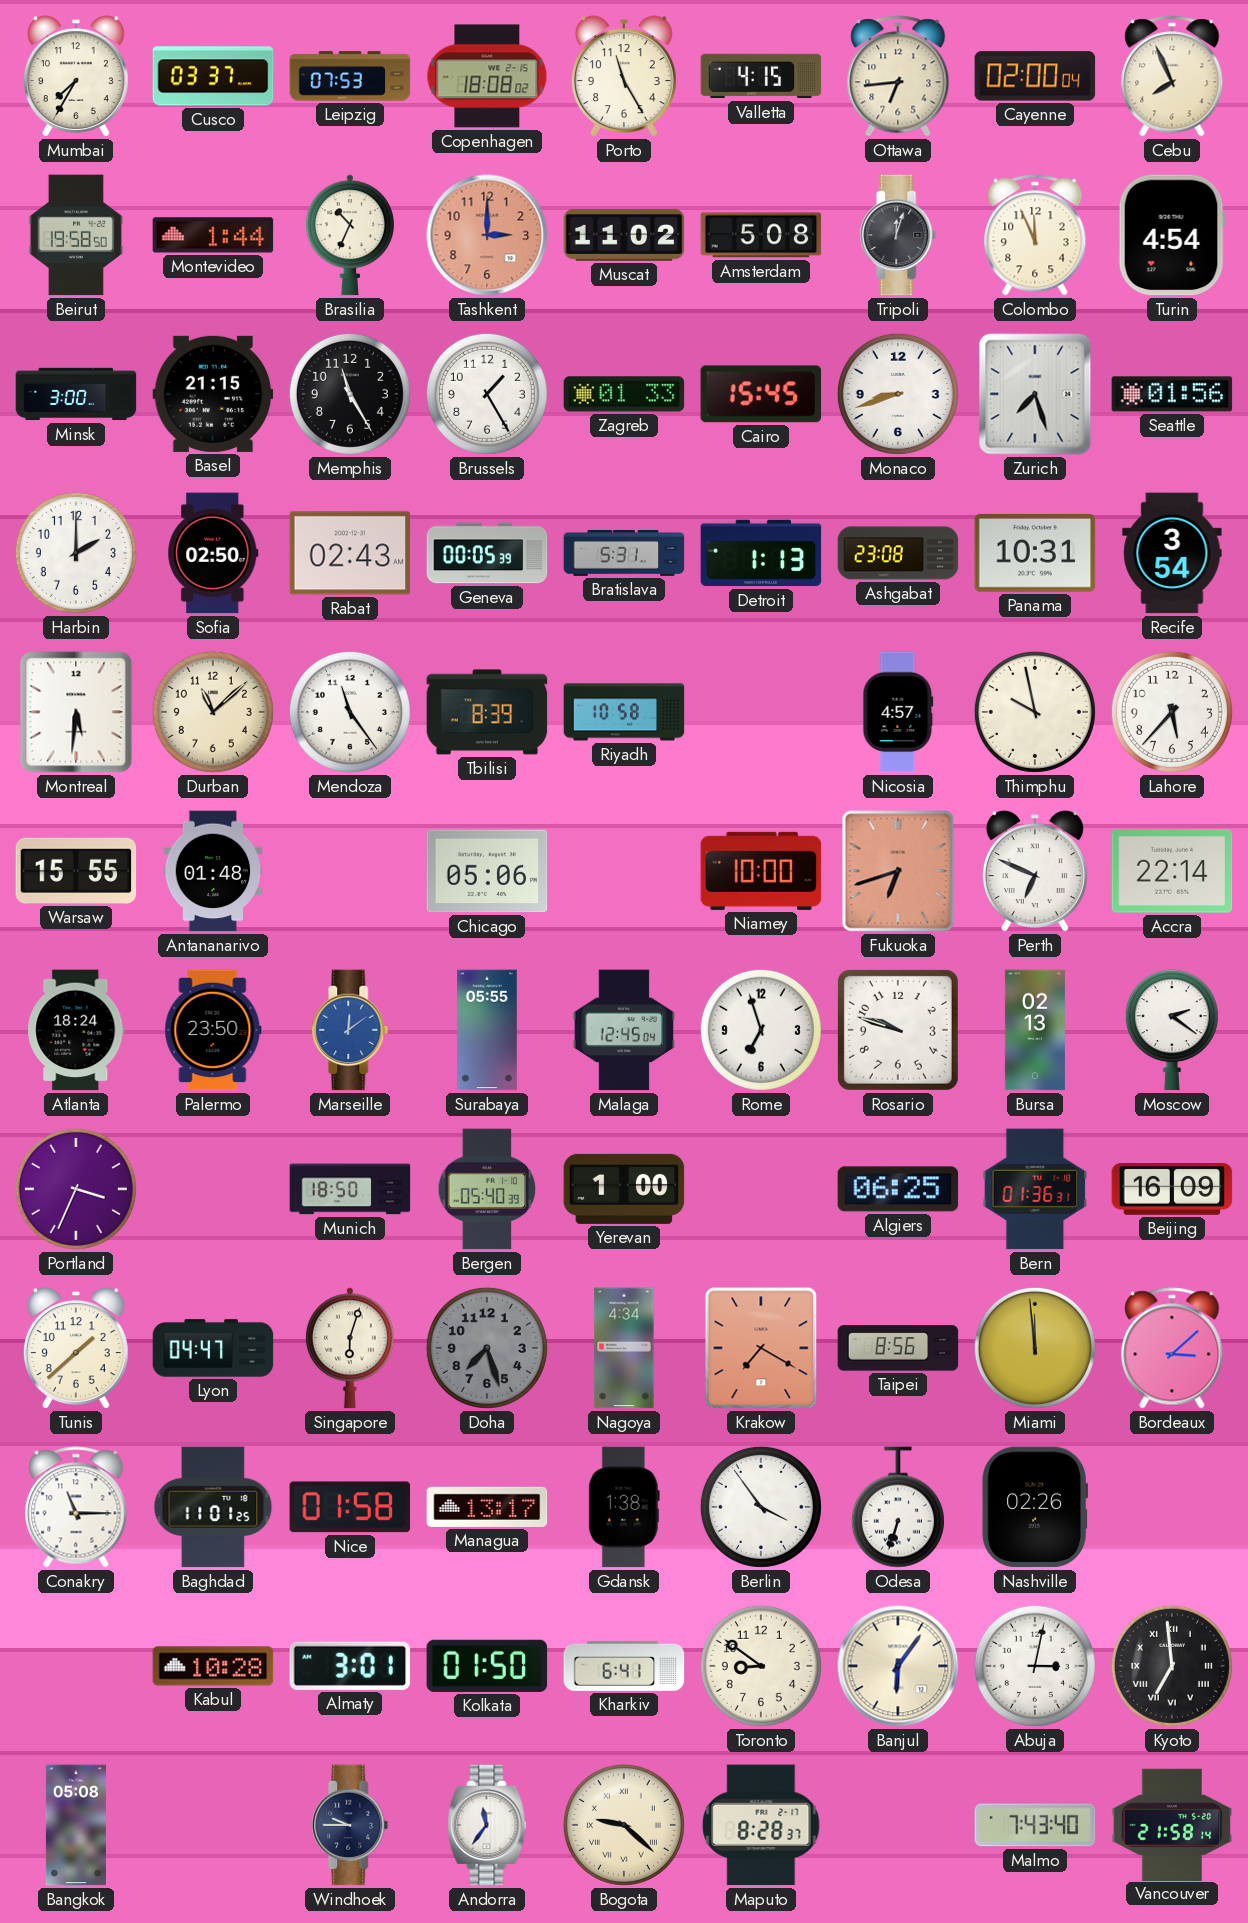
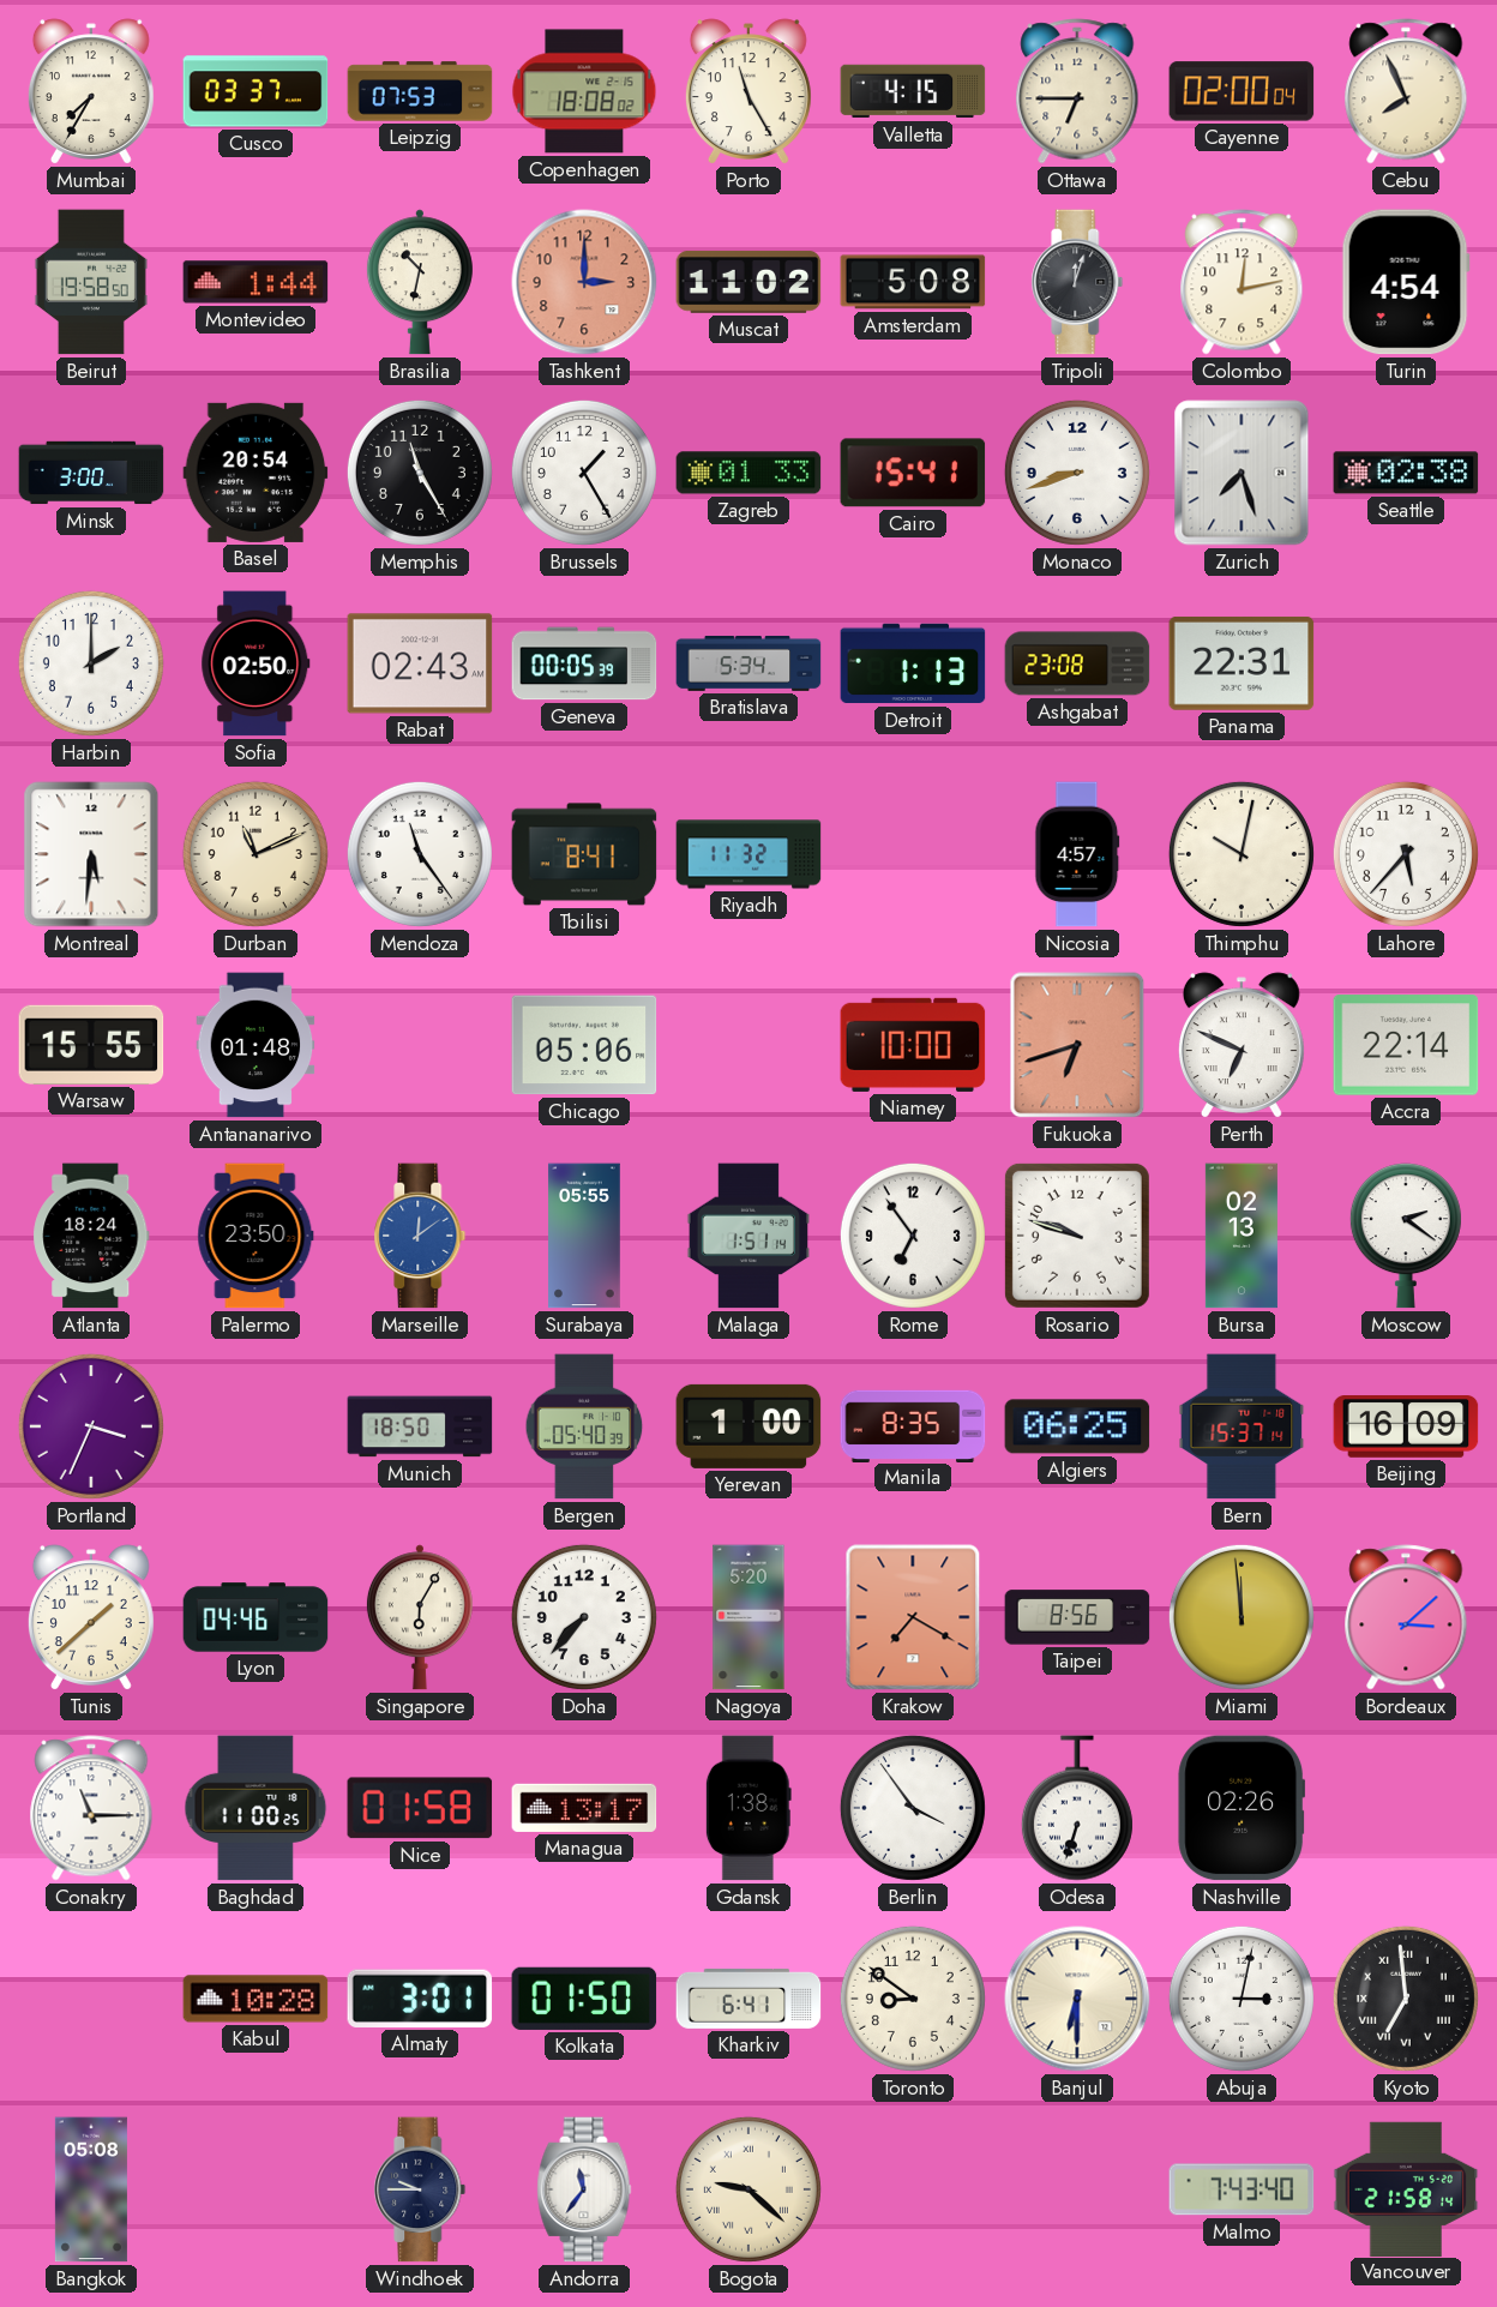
Ottawa: 6:44 -> 6:45
Brasilia: 10:34 -> 10:32
Colombo: 11:56 -> 12:13
Basel: 21:15 -> 20:54
Cairo: 15:45 -> 15:41
Seattle: 01:56 -> 02:38
Bratislava: 5:31 -> 5:34
Panama: 10:31 -> 22:31
Recife: 3:54 -> none
Durban: 11:08 -> 11:11
Tbilisi: 8:39 -> 8:41
Riyadh: 10:58 -> 11:32
Thimphu: 9:58 -> 10:02
Malaga: 12:45 -> 1:51
Rome: 6:57 -> 6:54
Manila: none -> 8:35
Bern: 01:36 -> 15:37
Lyon: 04:47 -> 04:46
Singapore: 6:03 -> 6:05
Doha: 7:27 -> 7:37
Doha dial: grey -> white
Nagoya: 4:34 -> 5:20
Baghdad: 11:01 -> 11:00
Banjul: 6:06 -> 6:30
Maputo: 8:28 -> none
